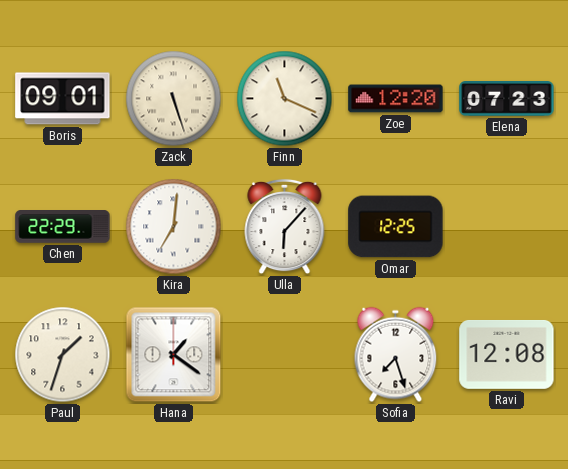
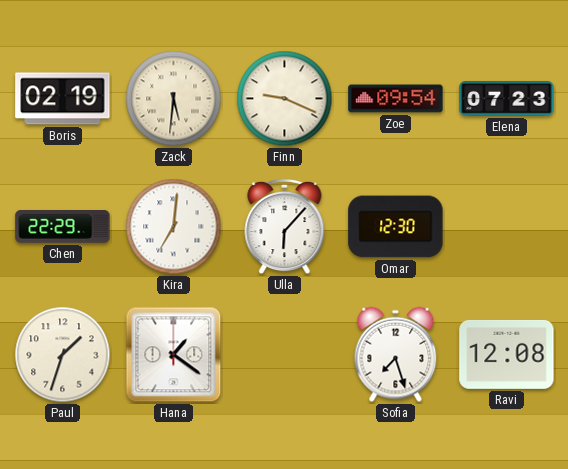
Boris: 09:01 -> 02:19
Zack: 5:27 -> 5:31
Finn: 11:19 -> 9:19
Zoe: 12:20 -> 09:54
Omar: 12:25 -> 12:30
